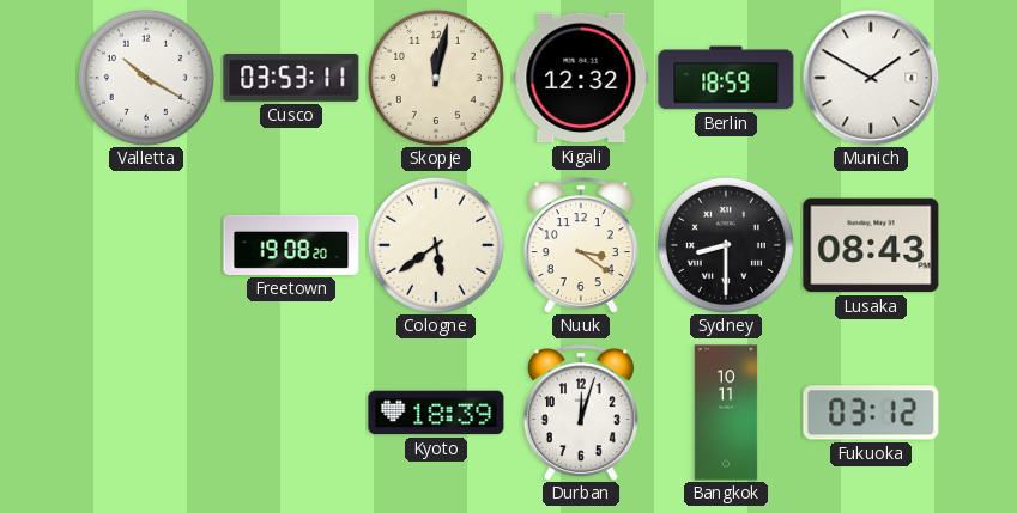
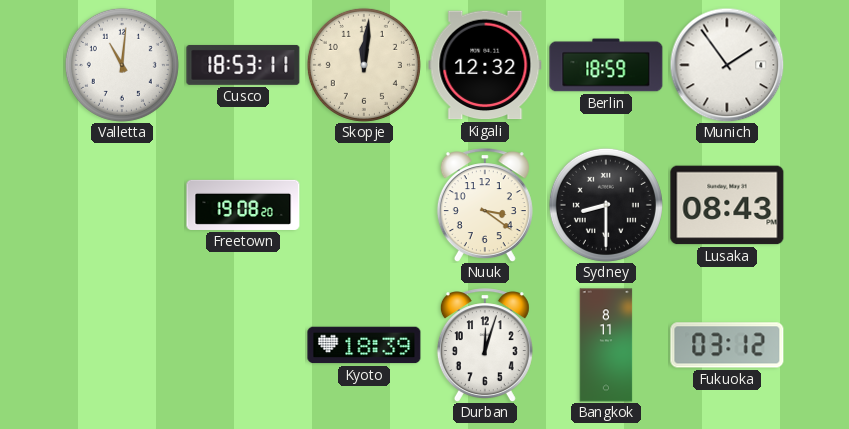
Valletta: 10:20 -> 11:01
Cusco: 03:53 -> 18:53
Skopje: 12:02 -> 12:01
Munich: 1:50 -> 1:54
Cologne: 5:39 -> none
Bangkok: 10:11 -> 8:11
